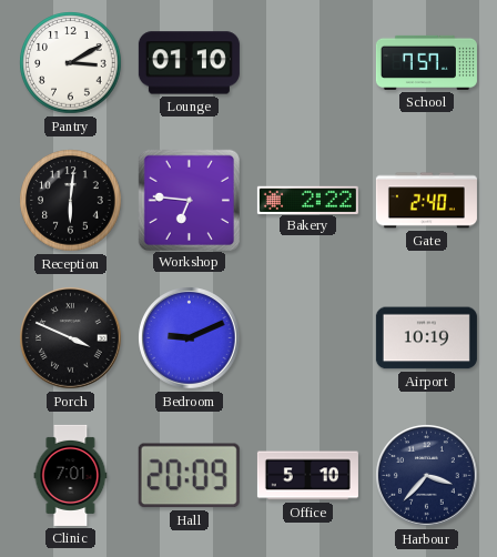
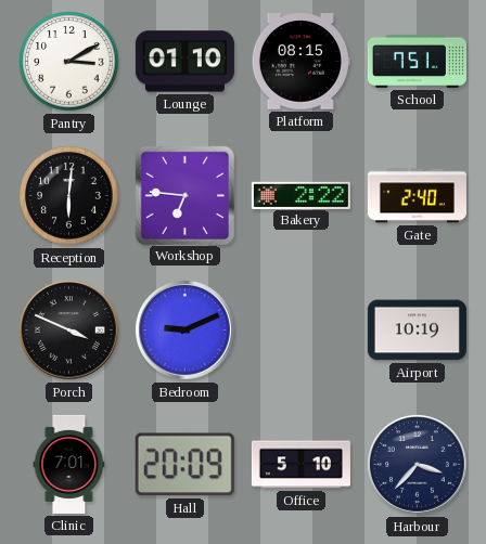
Platform: none -> 08:15
School: 7:57 -> 7:51
